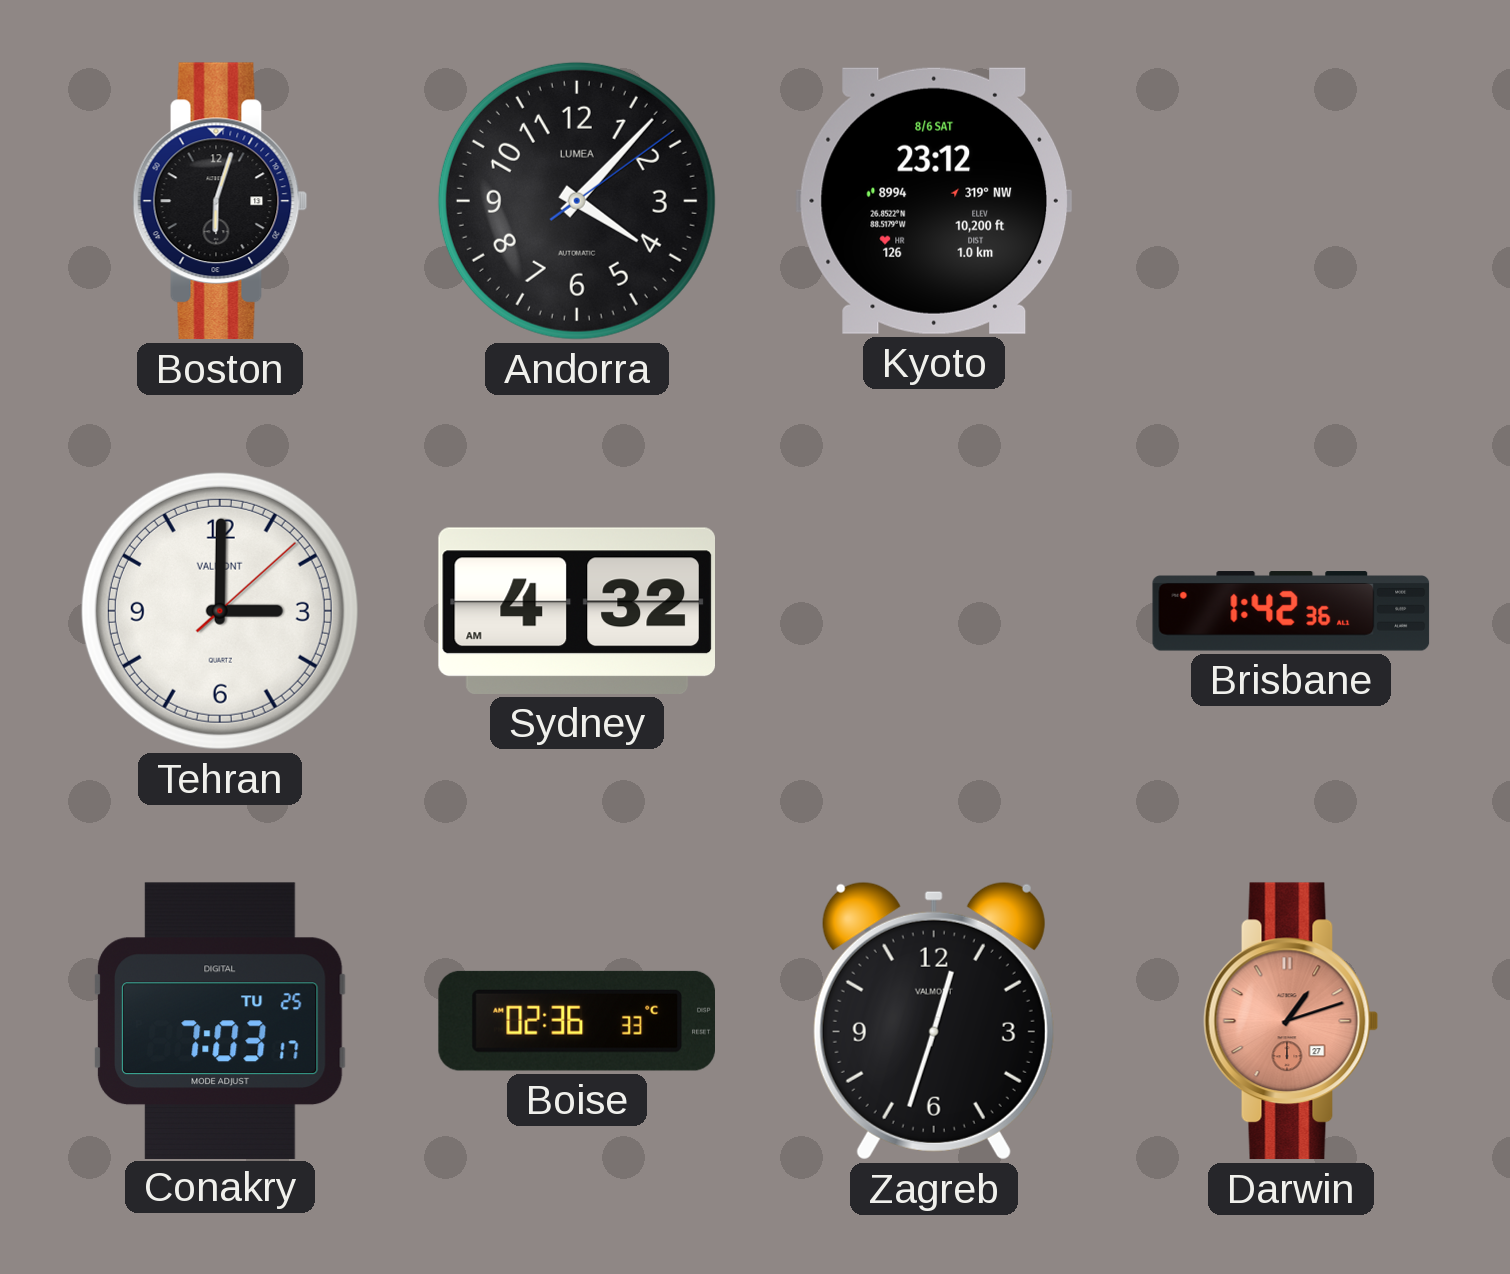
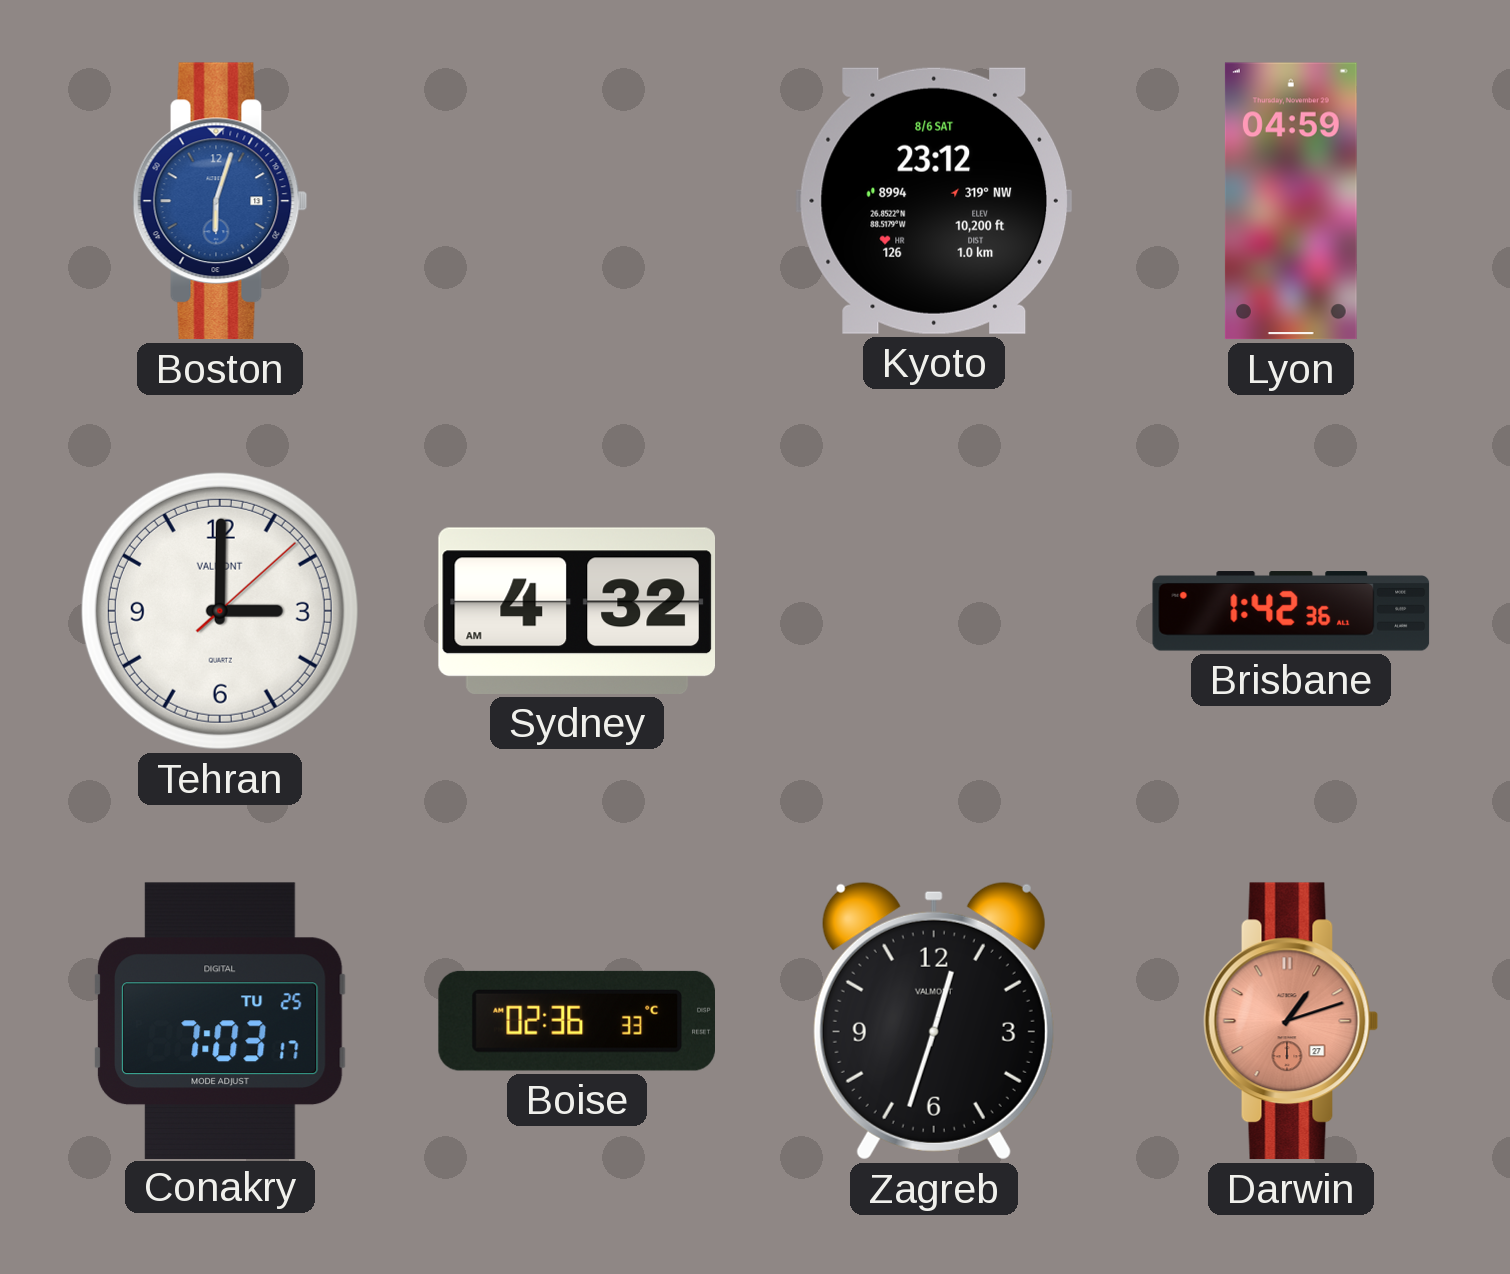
Boston dial: black -> blue
Andorra: 4:07 -> none
Lyon: none -> 04:59
